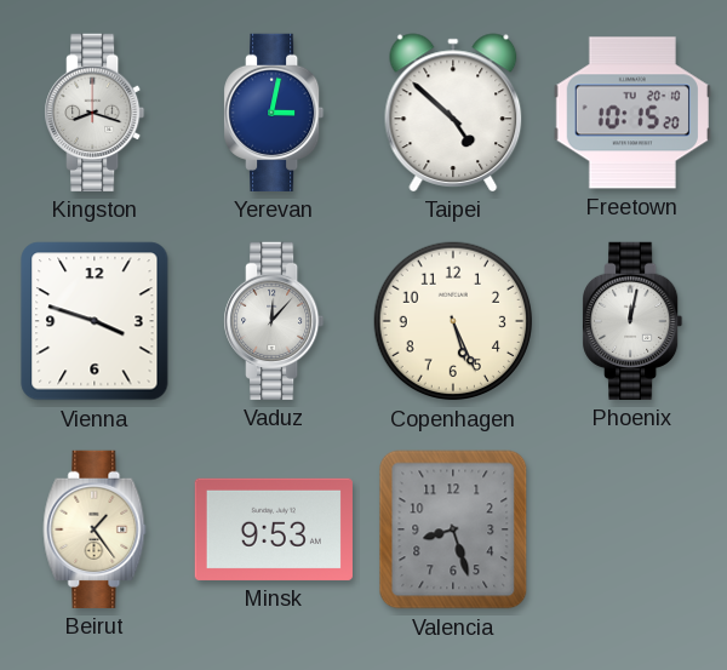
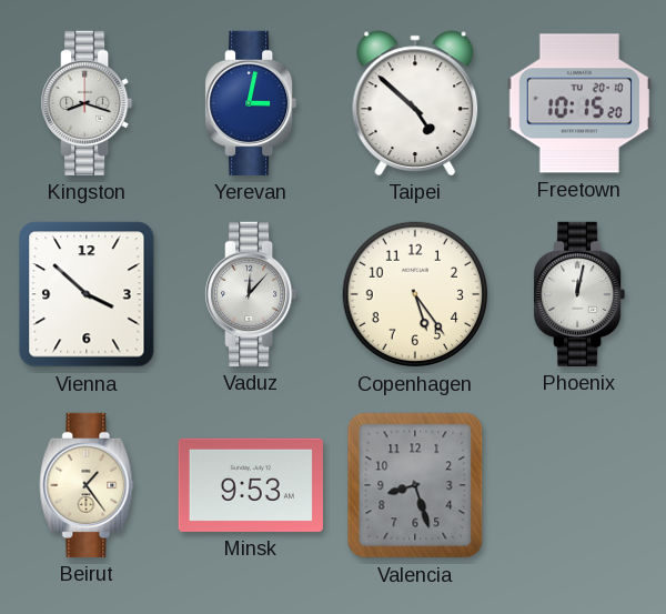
Vienna: 3:48 -> 3:52
Copenhagen: 5:26 -> 5:24
